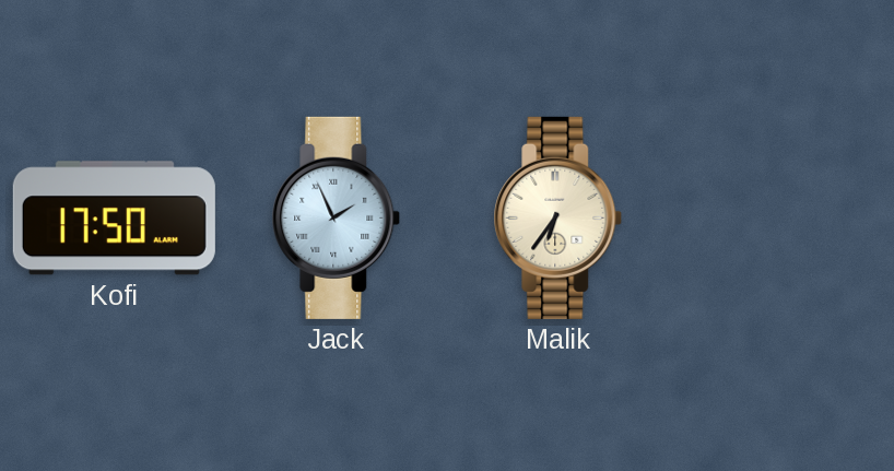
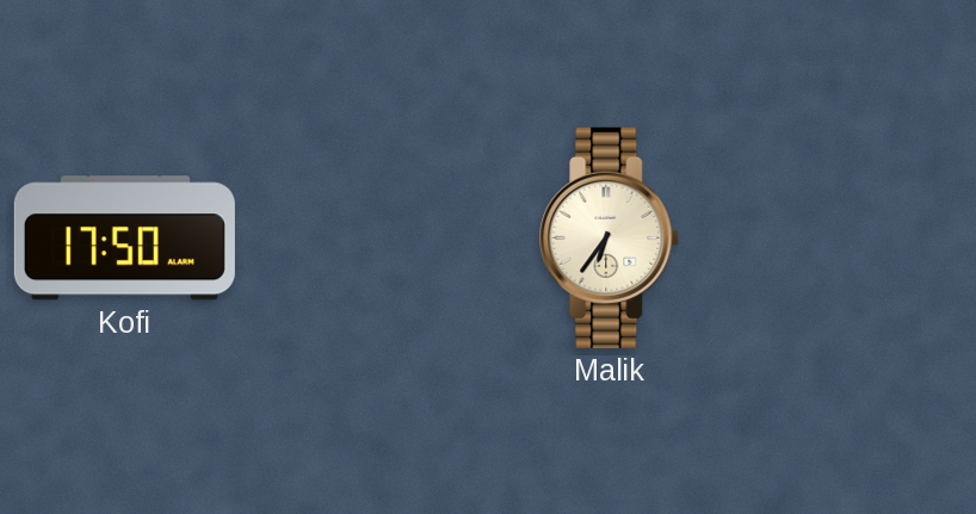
Jack: 1:56 -> none
